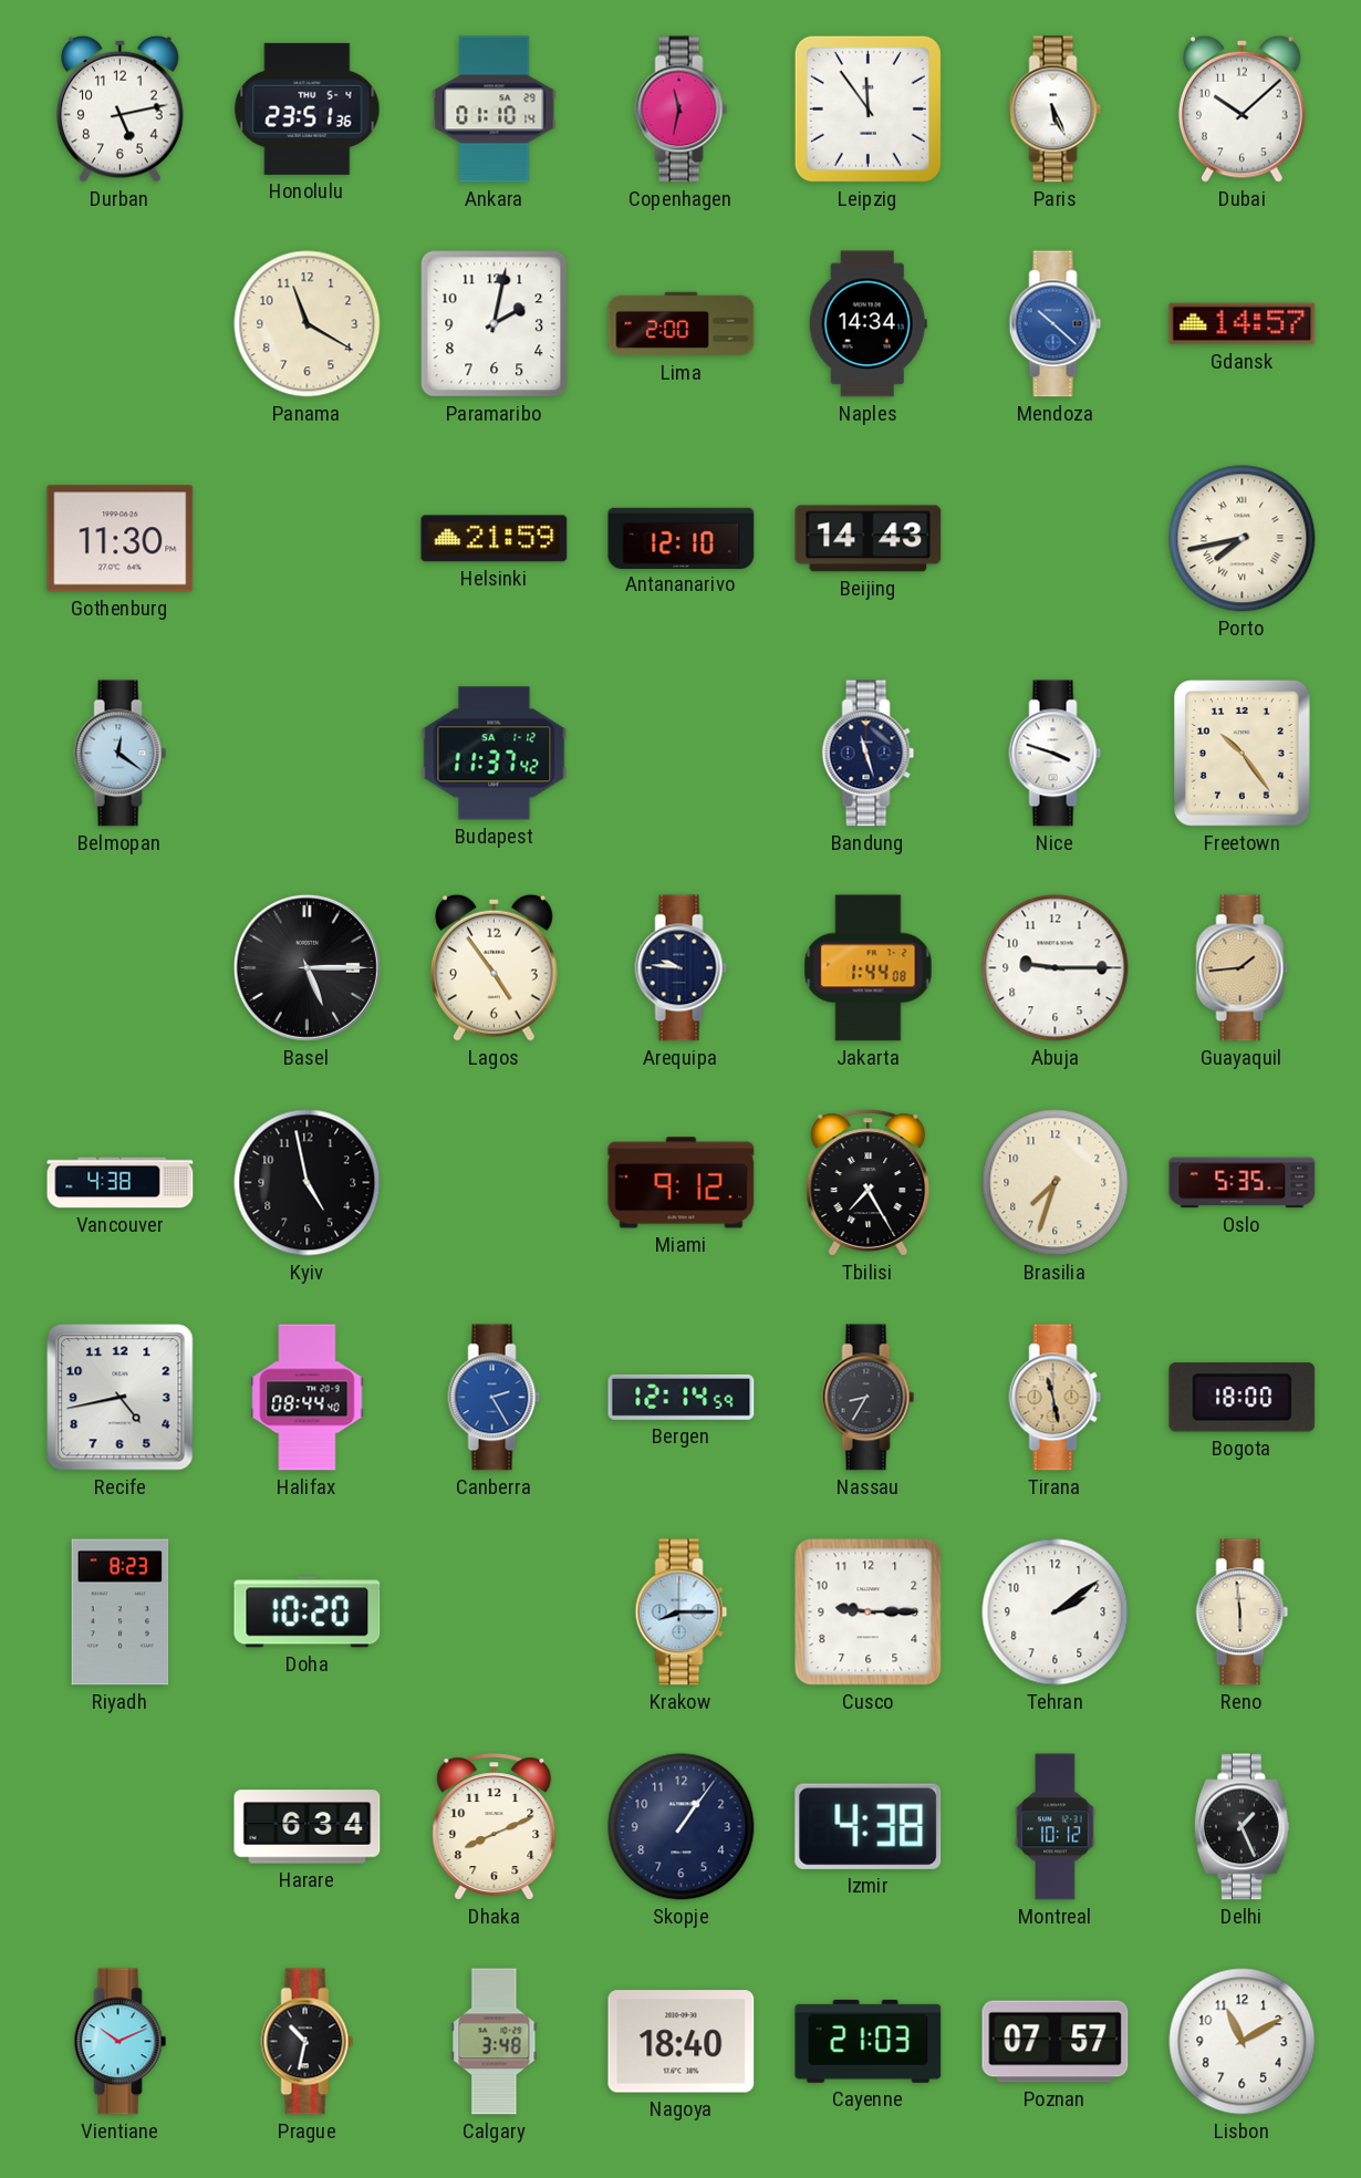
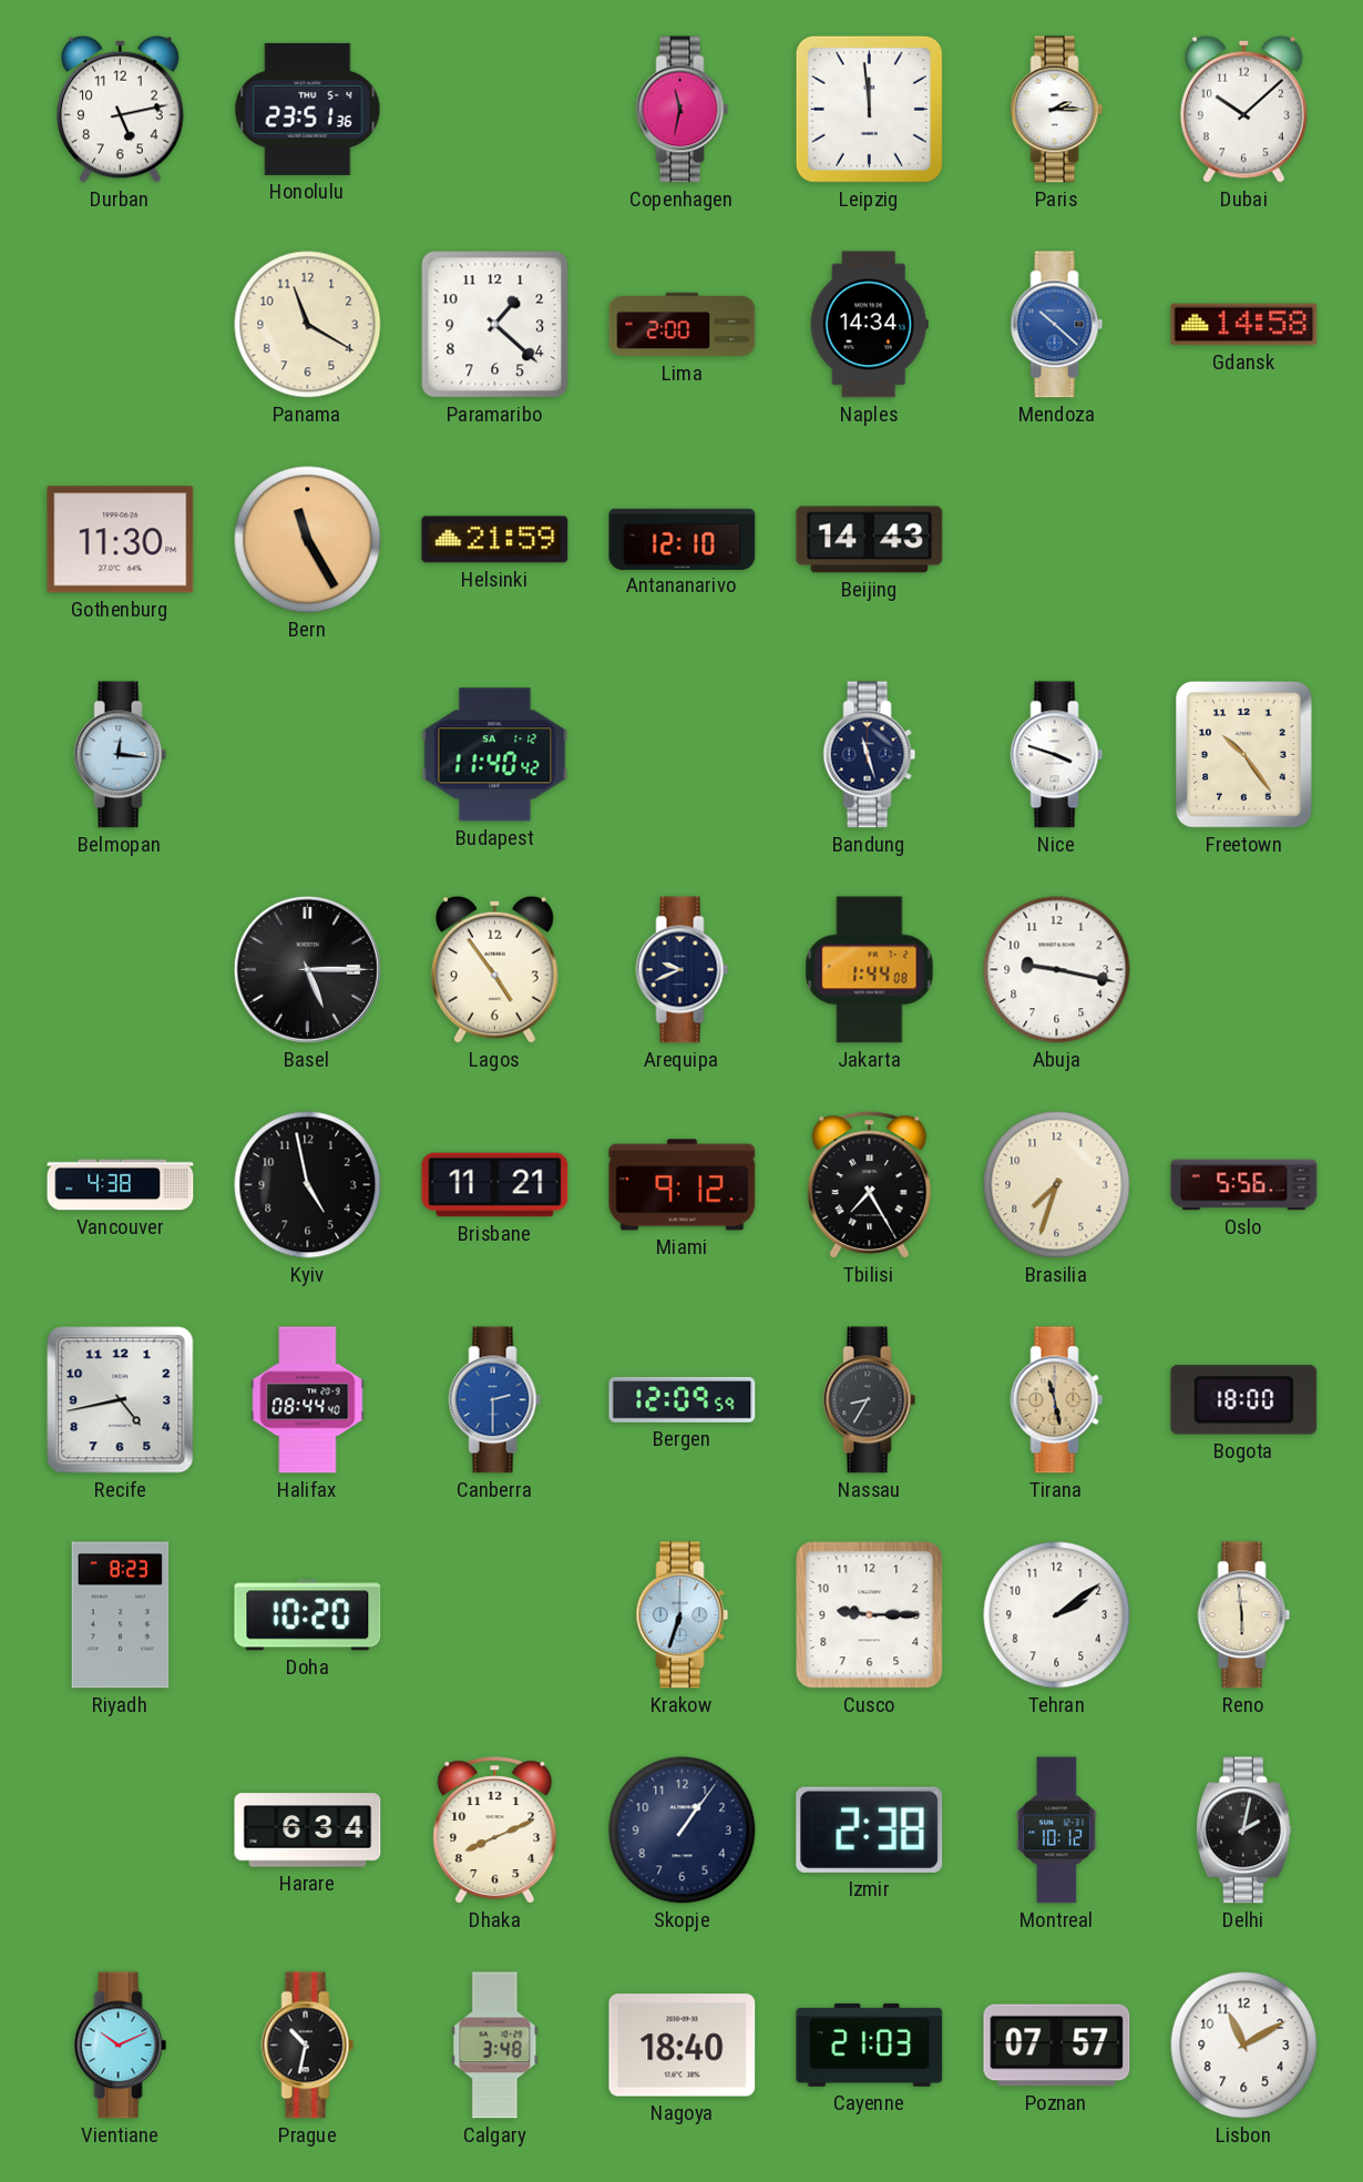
Ankara: 01:10 -> none
Leipzig: 11:54 -> 11:59
Paris: 5:26 -> 2:15
Paramaribo: 2:02 -> 1:22
Gdansk: 14:57 -> 14:58
Bern: none -> 11:25
Porto: 7:43 -> none
Belmopan: 12:21 -> 12:16
Budapest: 11:37 -> 11:40
Arequipa: 9:46 -> 9:41
Abuja: 9:15 -> 9:17
Guayaquil: 1:44 -> none
Brisbane: none -> 11:21
Oslo: 5:35 -> 5:56
Canberra: 2:25 -> 2:30
Bergen: 12:14 -> 12:09
Krakow: 8:15 -> 6:33
Izmir: 4:38 -> 2:38
Delhi: 1:26 -> 2:02
